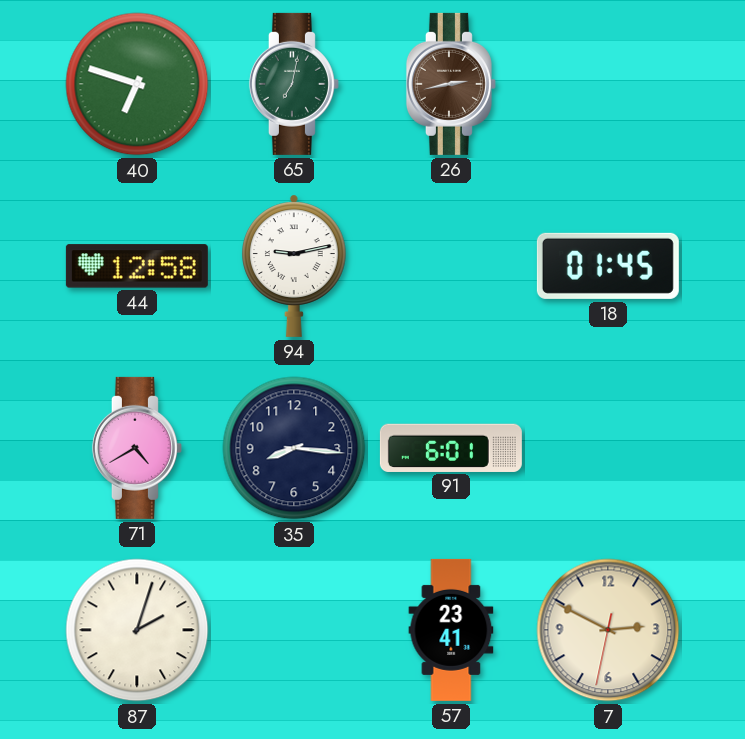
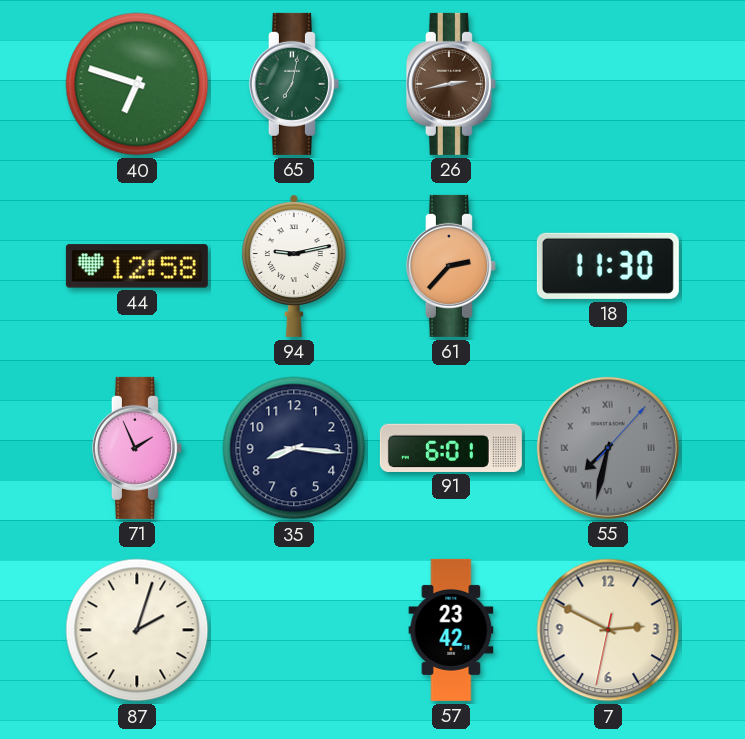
61: none -> 2:37
18: 01:45 -> 11:30
71: 4:40 -> 1:56
55: none -> 7:32
57: 23:41 -> 23:42
